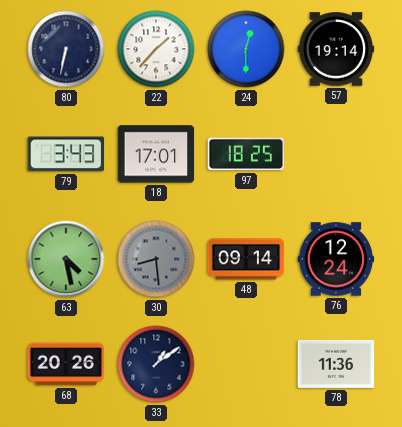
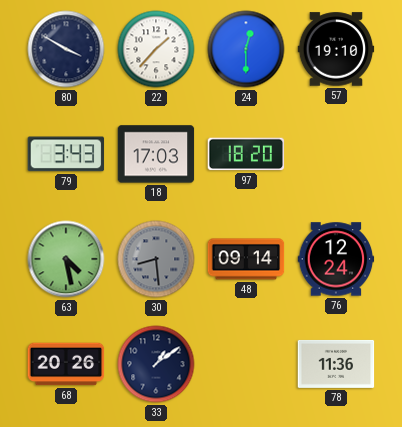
80: 6:32 -> 3:50
57: 19:14 -> 19:10
18: 17:01 -> 17:03
97: 18:25 -> 18:20
